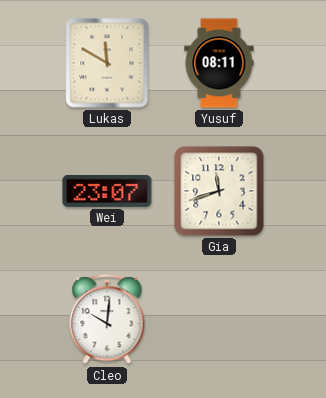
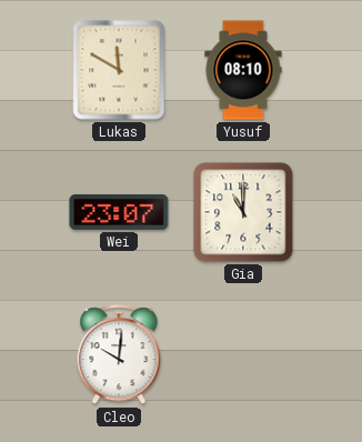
Yusuf: 08:11 -> 08:10
Gia: 11:42 -> 11:00
